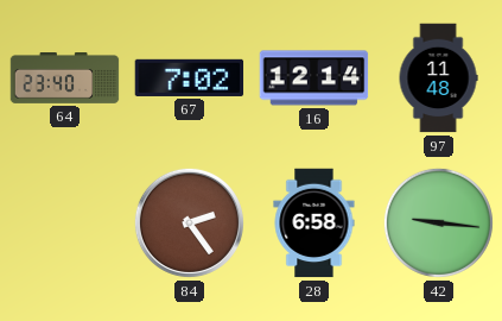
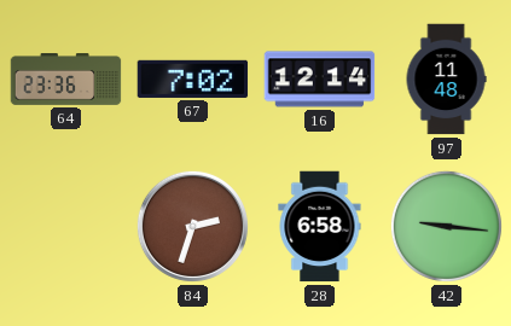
64: 23:40 -> 23:36
84: 2:24 -> 2:33
